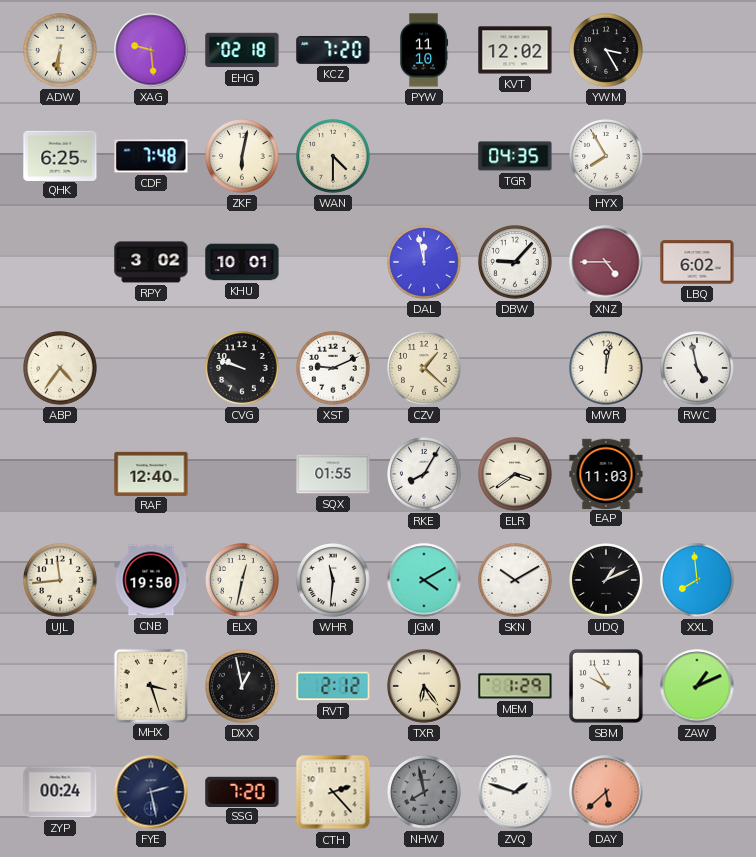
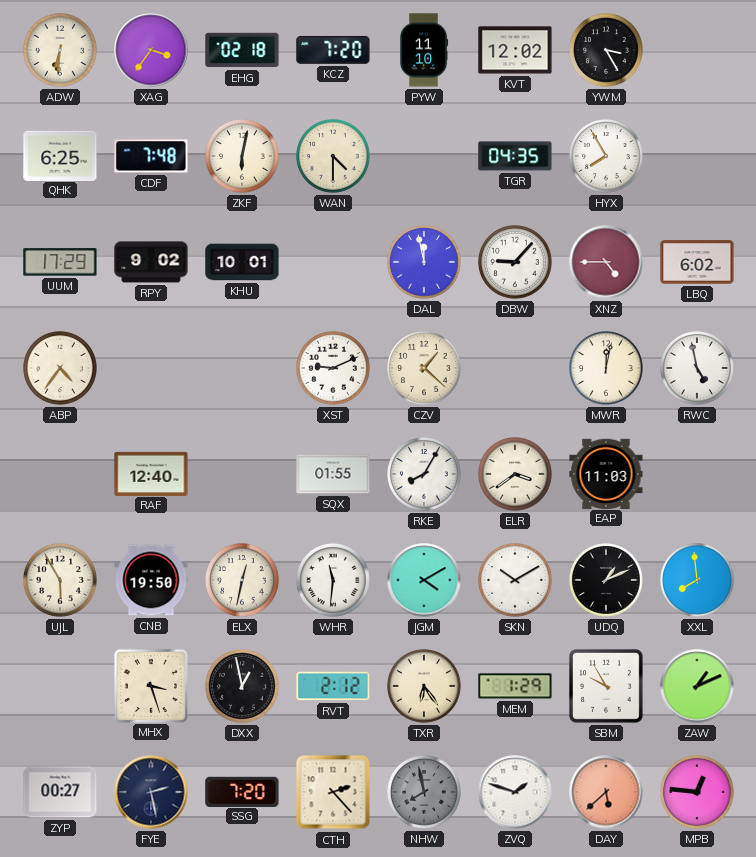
XAG: 9:29 -> 3:36
UUM: none -> 17:29
RPY: 3:02 -> 9:02
CVG: 9:48 -> none
UJL: 11:44 -> 5:55
ZYP: 00:24 -> 00:27
MPB: none -> 12:46
